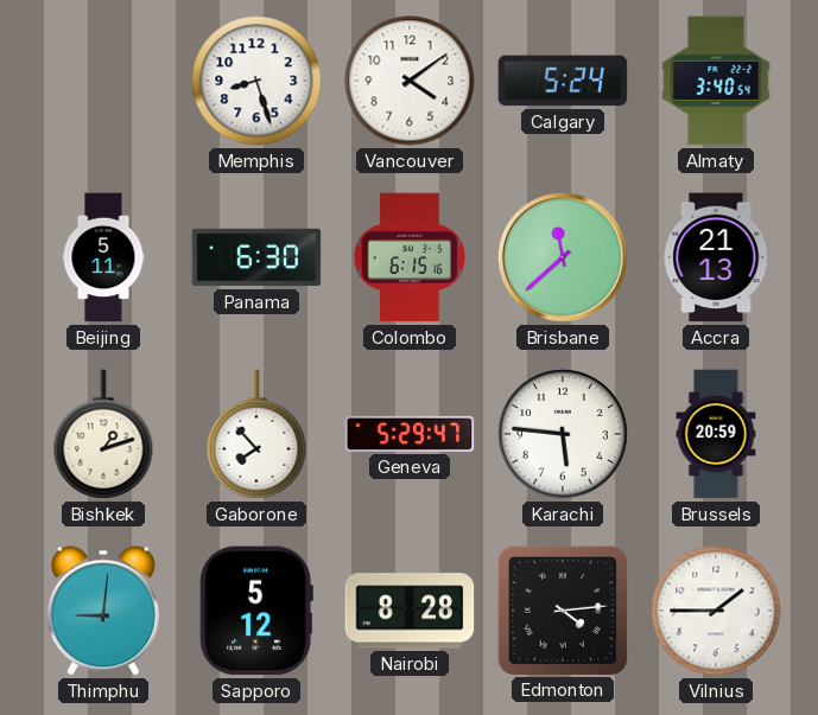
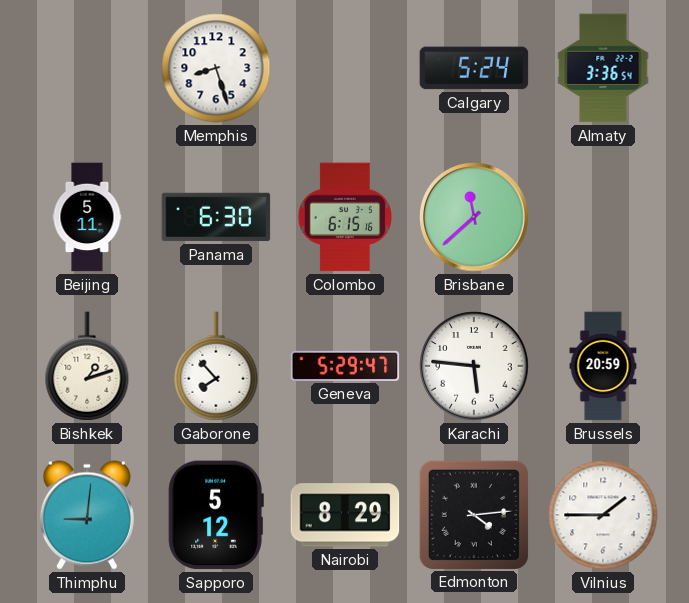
Vancouver: 4:09 -> none
Almaty: 3:40 -> 3:36
Accra: 21:13 -> none
Nairobi: 8:28 -> 8:29
